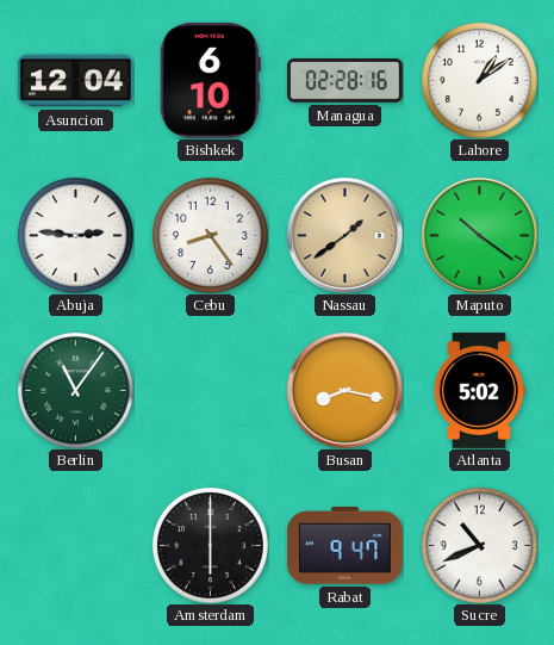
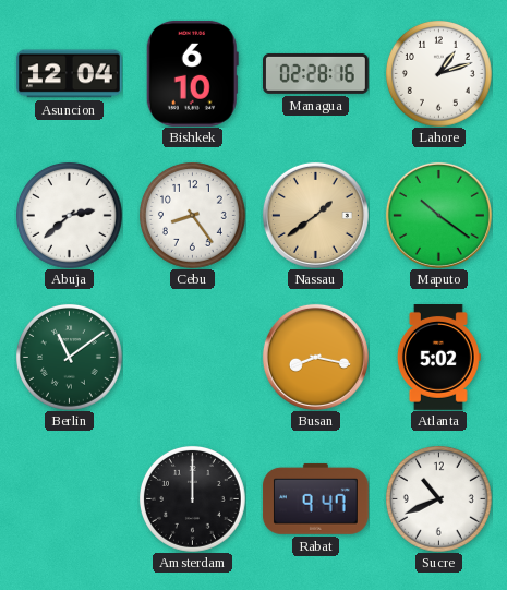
Lahore: 1:09 -> 1:12
Abuja: 2:46 -> 2:38
Berlin: 11:06 -> 11:09
Amsterdam: 6:00 -> 12:00
